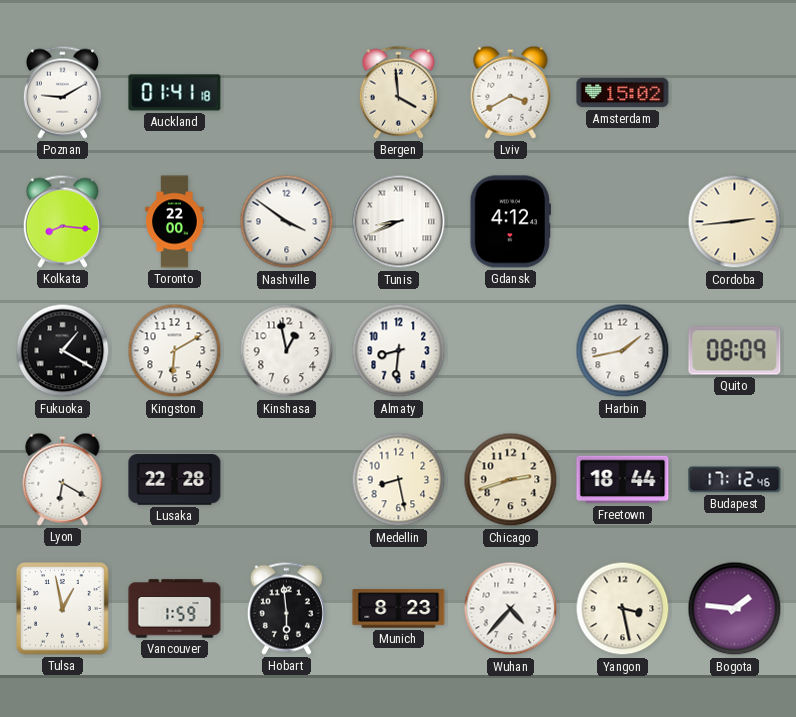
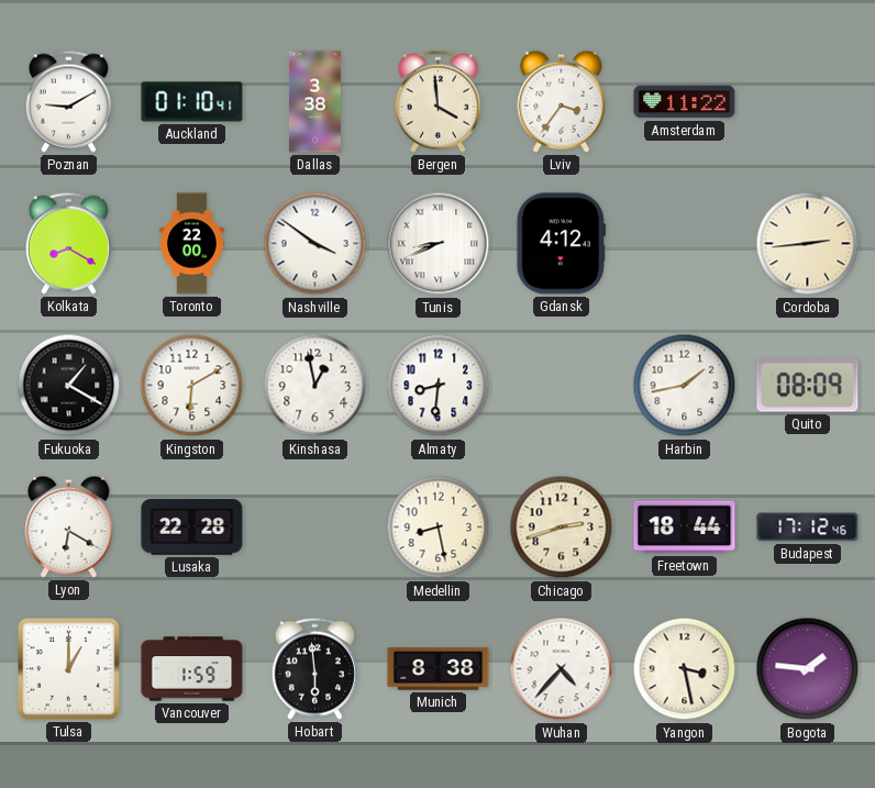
Auckland: 01:41 -> 01:10
Dallas: none -> 3:38
Lviv: 3:40 -> 3:36
Amsterdam: 15:02 -> 11:22
Kolkata: 8:16 -> 8:20
Tulsa: 12:58 -> 1:00
Munich: 8:23 -> 8:38
